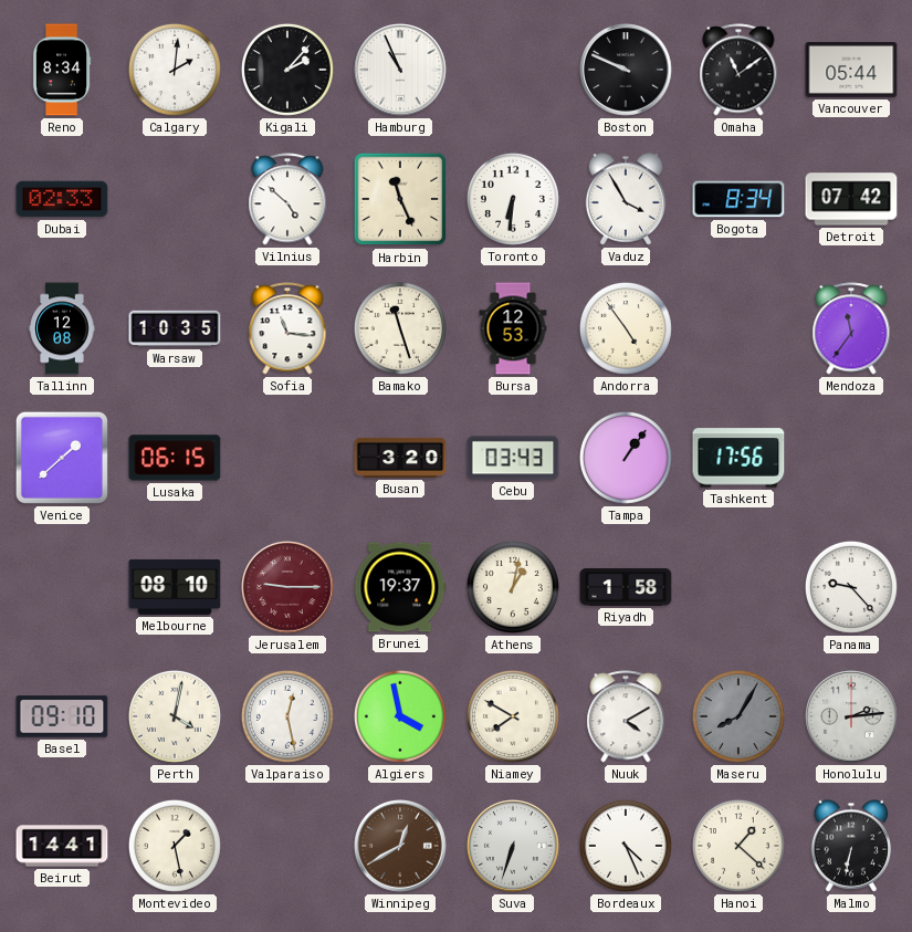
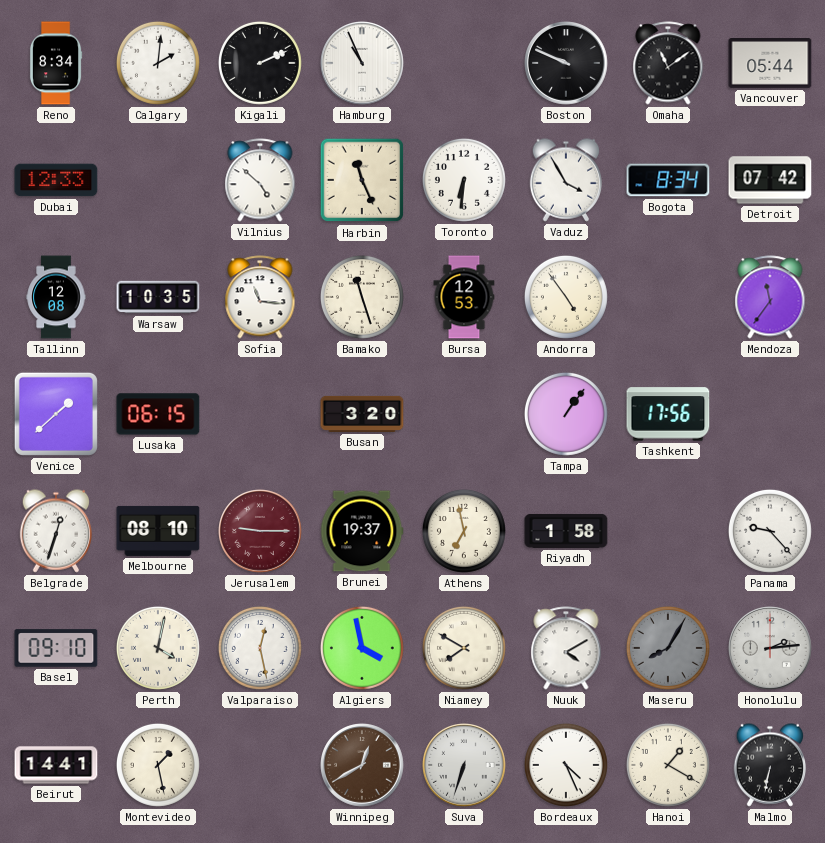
Kigali: 2:07 -> 2:11
Dubai: 02:33 -> 12:33
Cebu: 03:43 -> none
Belgrade: none -> 12:33
Athens: 1:02 -> 6:58
Hanoi: 1:22 -> 1:20
